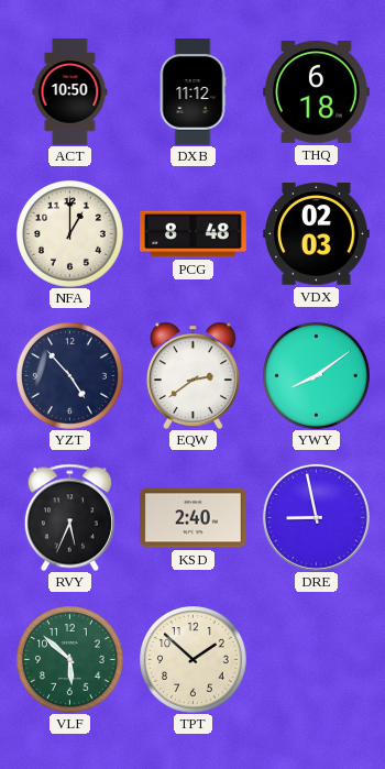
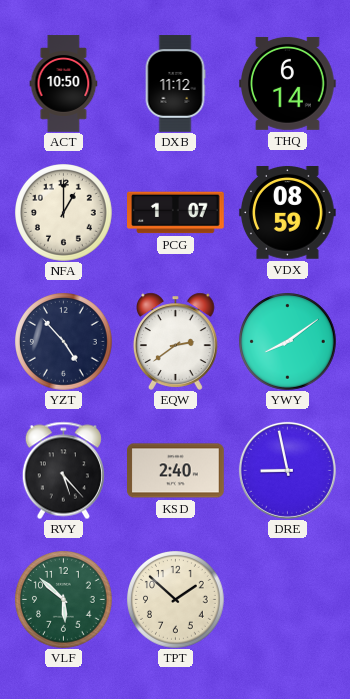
THQ: 6:18 -> 6:14
PCG: 8:48 -> 1:07
VDX: 02:03 -> 08:59
RVY: 5:34 -> 5:23
